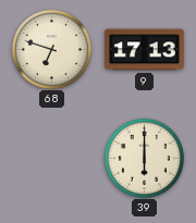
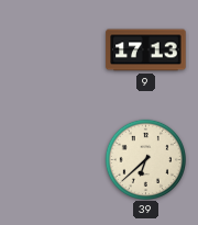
68: 6:48 -> none
39: 6:00 -> 6:38
